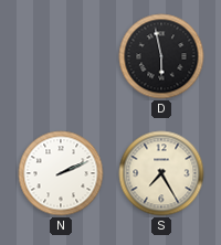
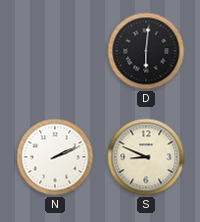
D: 5:58 -> 6:01
S: 7:25 -> 8:49
